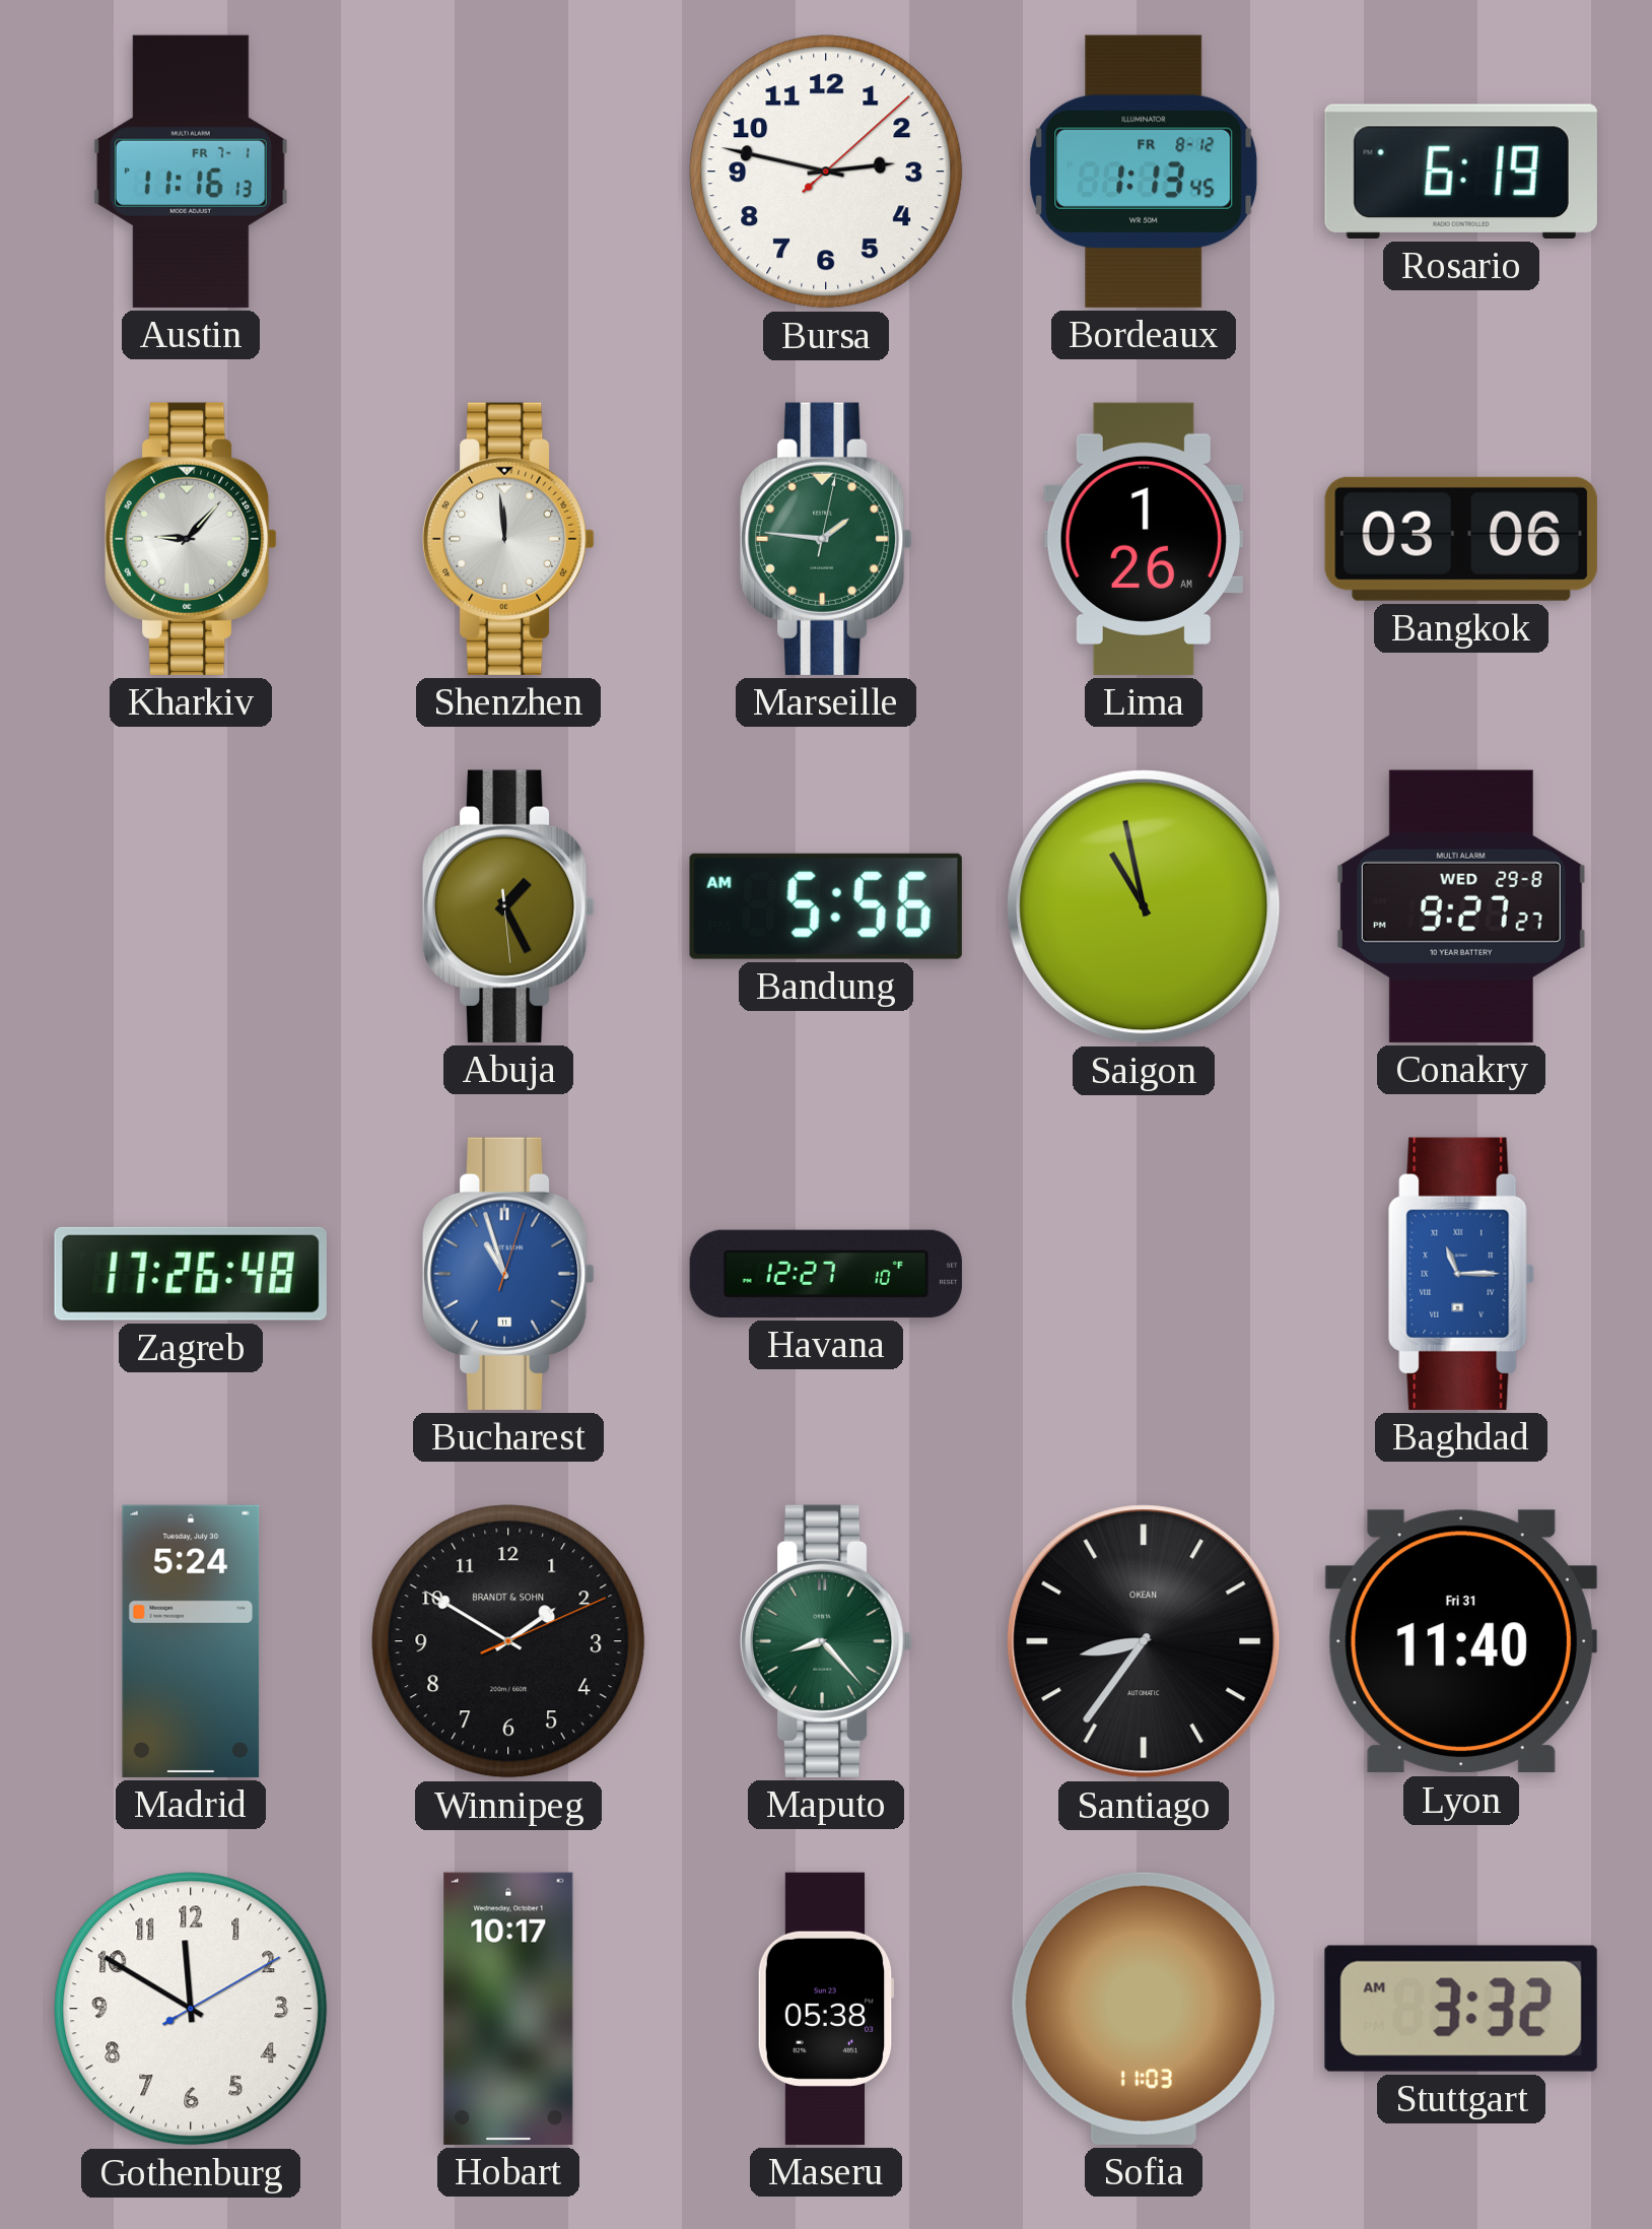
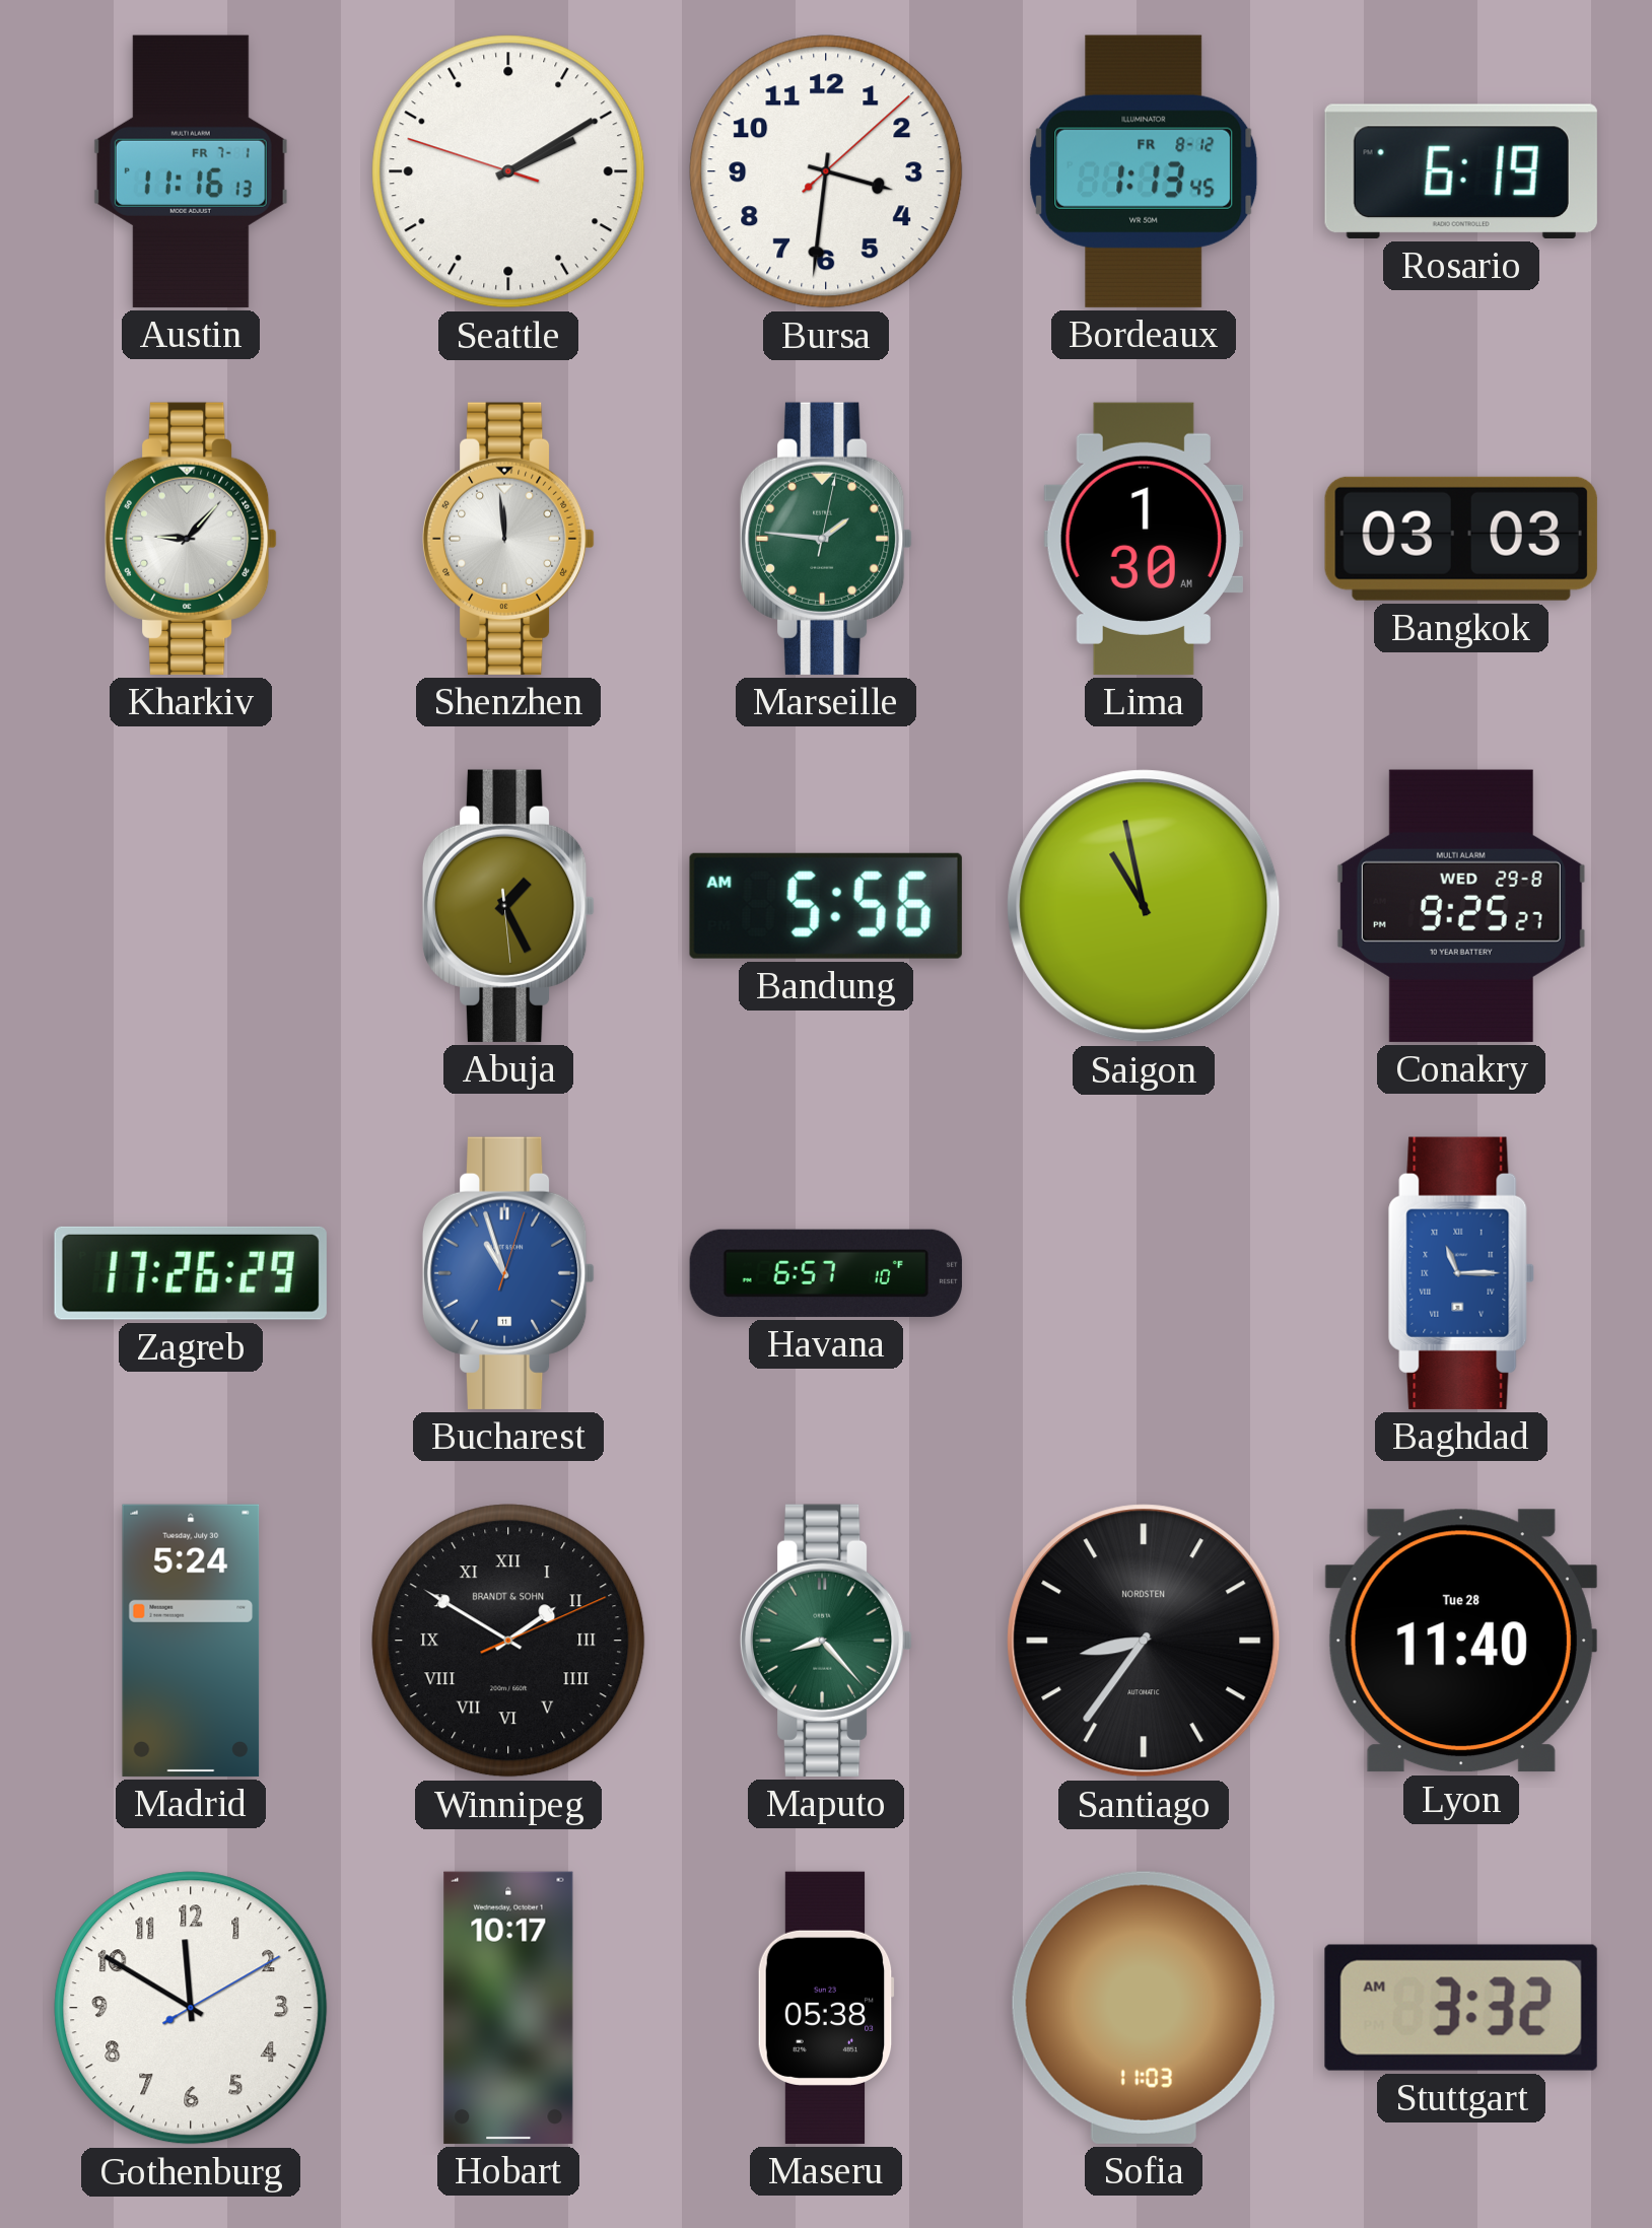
Seattle: none -> 2:09
Bursa: 2:47 -> 3:31
Lima: 1:26 -> 1:30
Bangkok: 03:06 -> 03:03
Conakry: 9:27 -> 9:25
Zagreb: 17:26:48 -> 17:26:29
Havana: 12:27 -> 6:57
Winnipeg numerals: Arabic -> Roman
Santiago brand: OKEAN -> NORDSTEN
Lyon date: Fri 31 -> Tue 28
